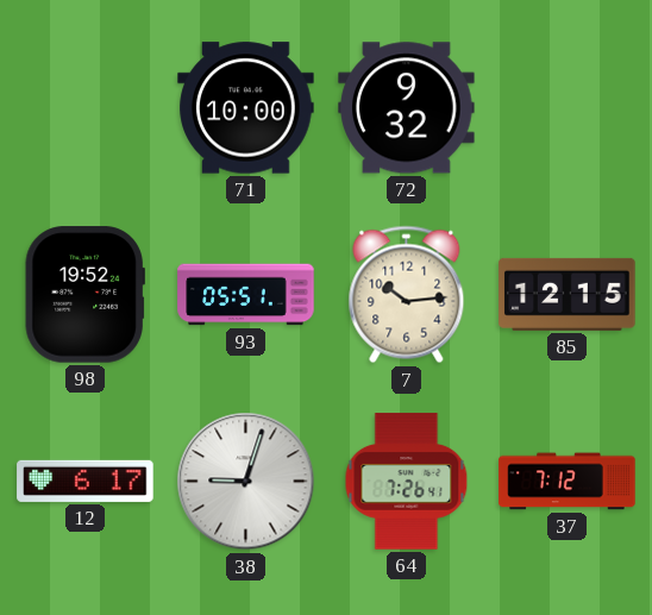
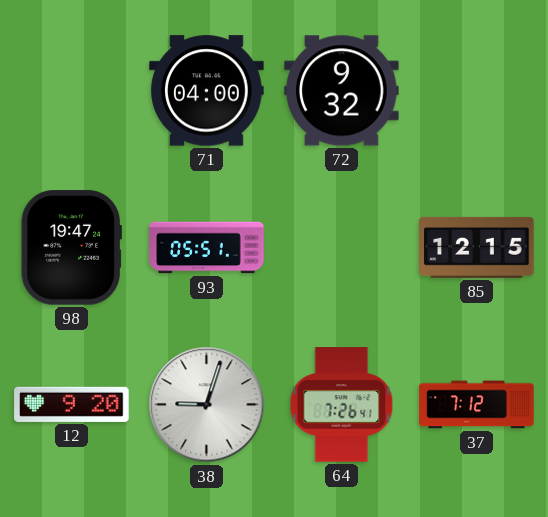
71: 10:00 -> 04:00
98: 19:52 -> 19:47
7: 10:14 -> none
12: 6:17 -> 9:20
